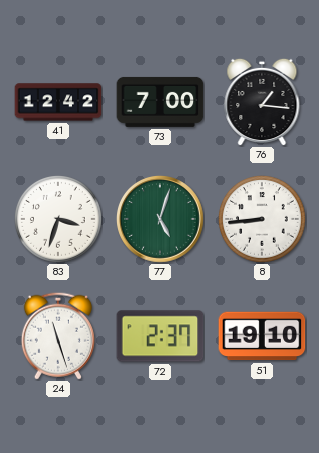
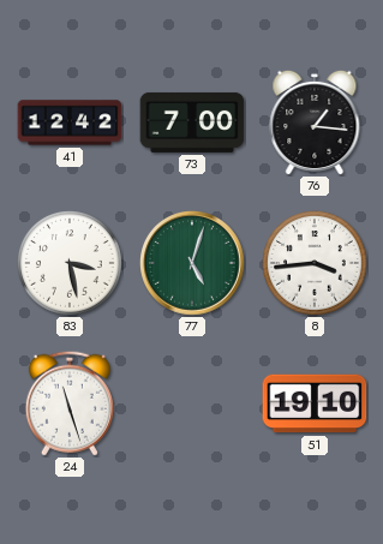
83: 3:33 -> 3:28
8: 8:44 -> 3:44
72: 2:37 -> none
